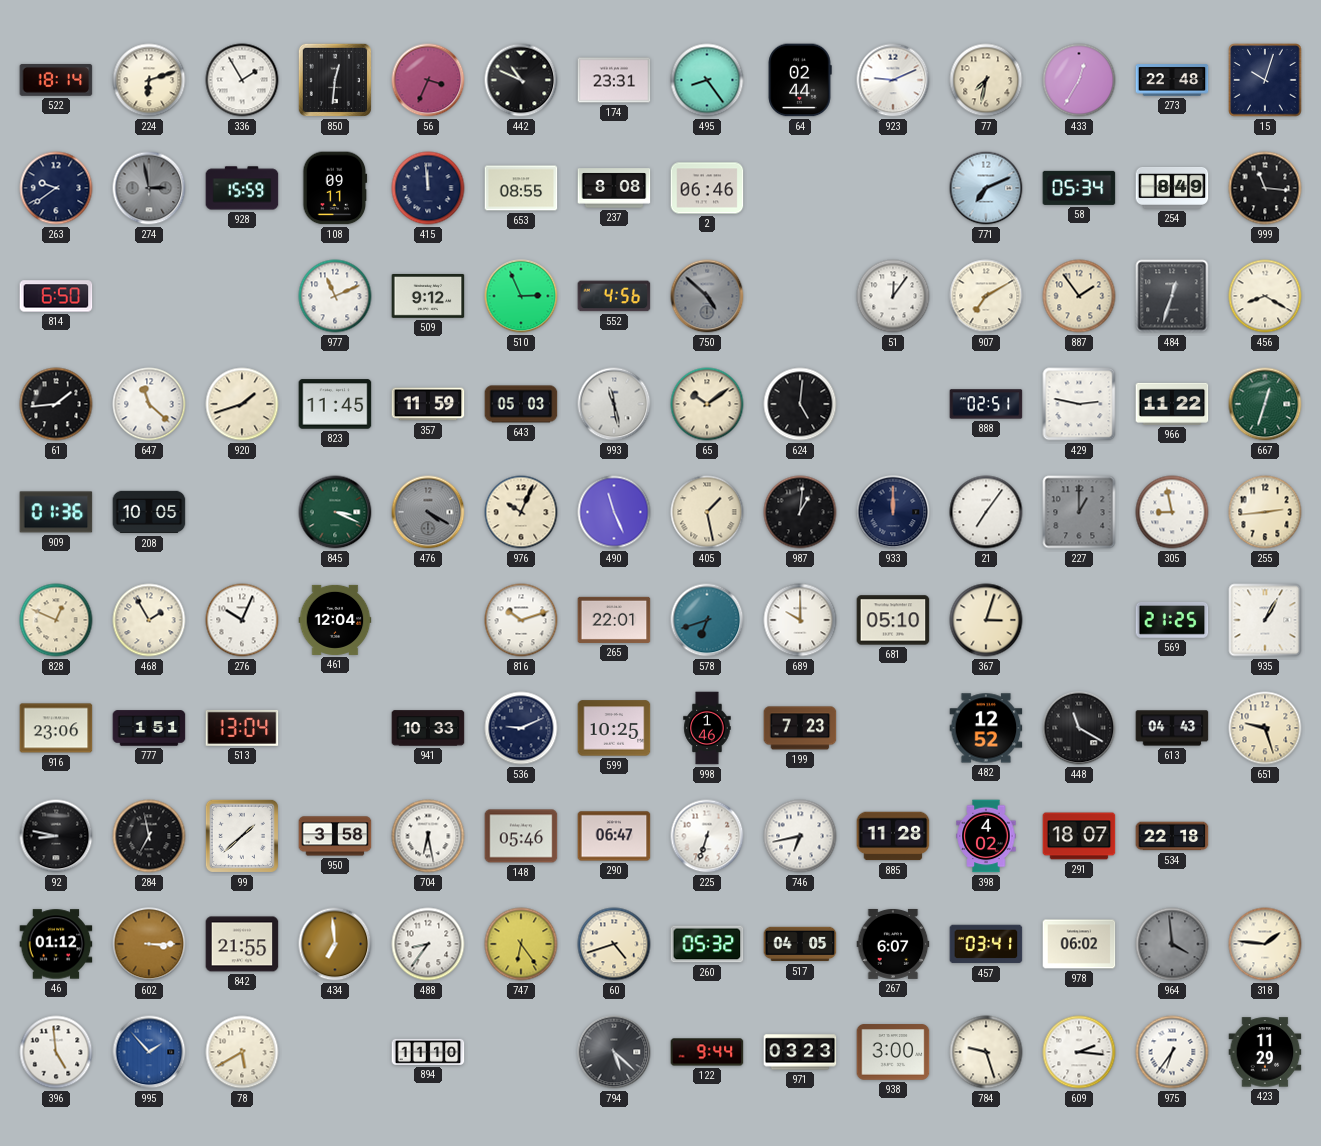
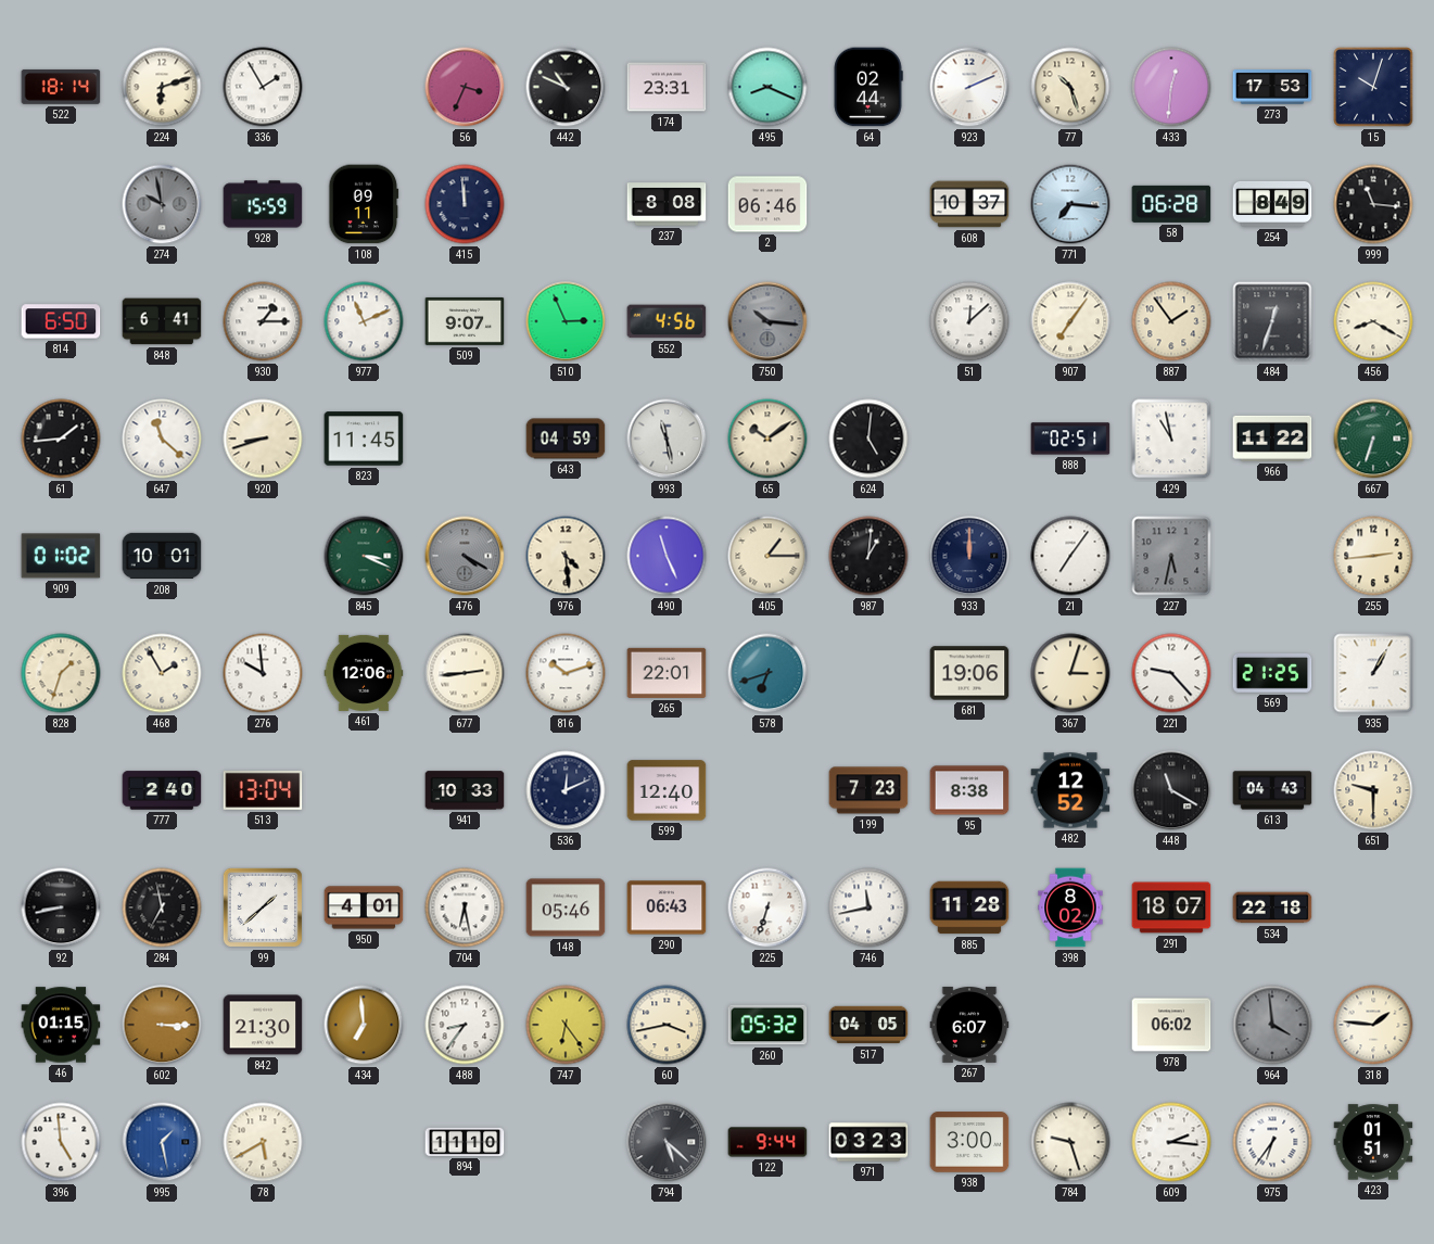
850: 12:31 -> none
495: 8:24 -> 8:19
923: 9:11 -> 2:11
77: 7:32 -> 10:27
433: 12:35 -> 12:31
273: 22:48 -> 17:53
263: 9:39 -> none
274: 2:58 -> 9:58
653: 08:55 -> none
608: none -> 10:37
771: 7:11 -> 7:16
58: 05:34 -> 06:28
848: none -> 6:41
930: none -> 1:15
509: 9:12 -> 9:07
750: 4:52 -> 10:16
51: 12:06 -> 12:08
907: 7:10 -> 7:06
920: 1:42 -> 8:42
357: 11:59 -> none
643: 05:03 -> 04:59
429: 2:47 -> 10:58
667: 12:33 -> 6:33
909: 01:36 -> 01:02
208: 10:05 -> 10:01
976: 10:04 -> 4:29
405: 1:28 -> 1:15
227: 1:00 -> 5:32
305: 8:58 -> none
828: 12:49 -> 1:33
276: 10:04 -> 9:59
461: 12:04 -> 12:06
677: none -> 2:44
689: 10:00 -> none
681: 05:10 -> 19:06
221: none -> 9:23
916: 23:06 -> none
777: 1:51 -> 2:40
536: 9:11 -> 12:11
599: 10:25 -> 12:40
998: 1:46 -> none
95: none -> 8:38
651: 9:27 -> 9:30
92: 8:47 -> 8:43
950: 3:58 -> 4:01
290: 06:47 -> 06:43
746: 6:43 -> 11:43
398: 4:02 -> 8:02
46: 01:12 -> 01:15
842: 21:55 -> 21:30
60: 4:42 -> 3:43
457: 03:41 -> none
995: 1:53 -> 1:28
423: 11:29 -> 01:51
